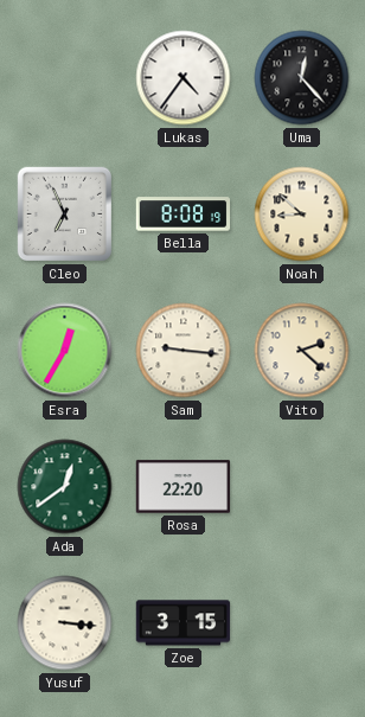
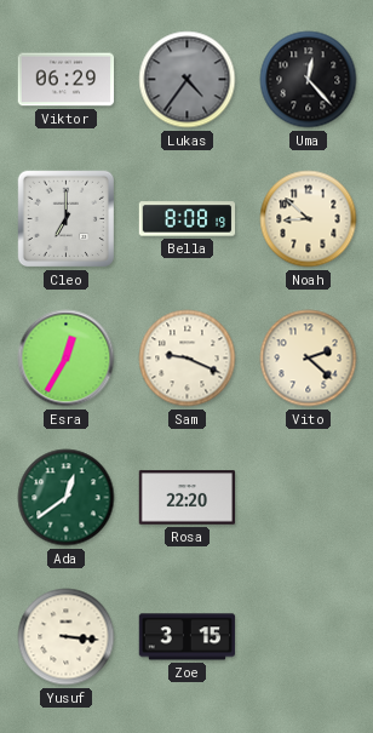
Viktor: none -> 06:29
Lukas dial: white -> grey
Cleo: 6:56 -> 7:00
Sam: 9:16 -> 9:19
